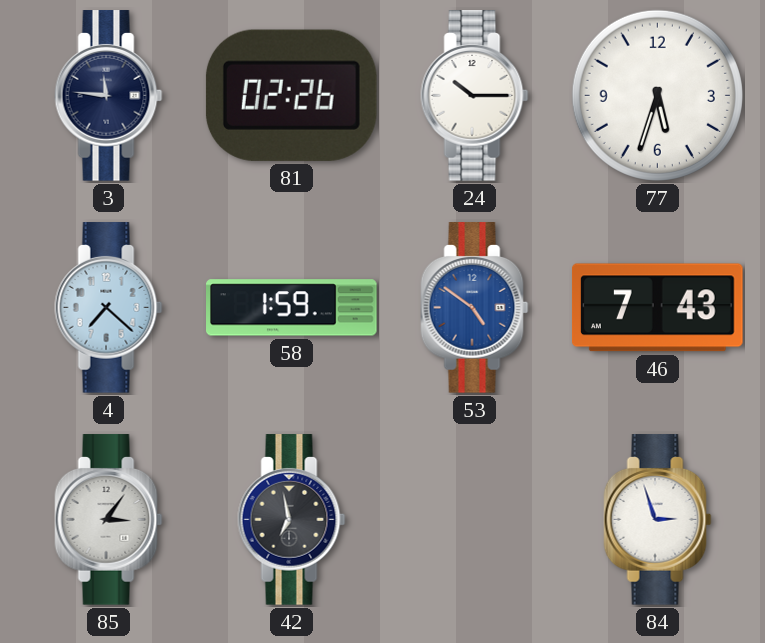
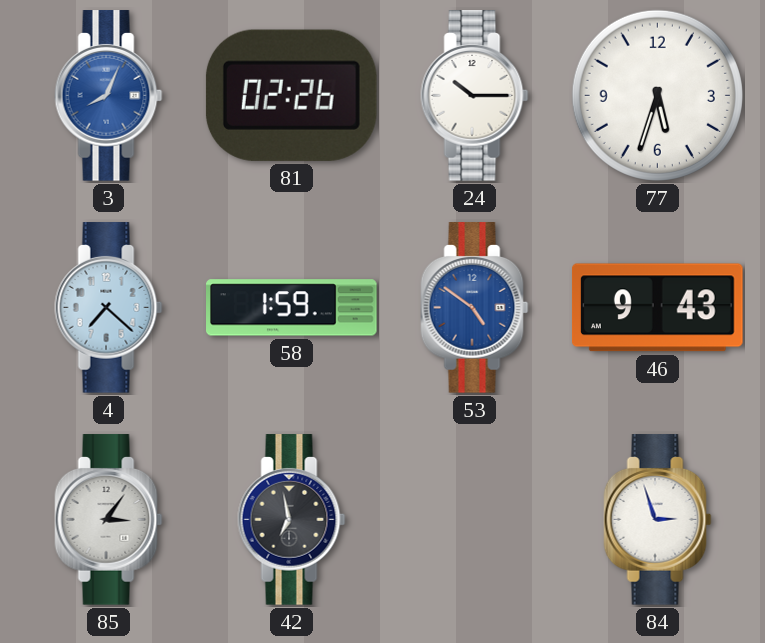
3: 11:46 -> 8:04
3 dial: navy -> blue
46: 7:43 -> 9:43
